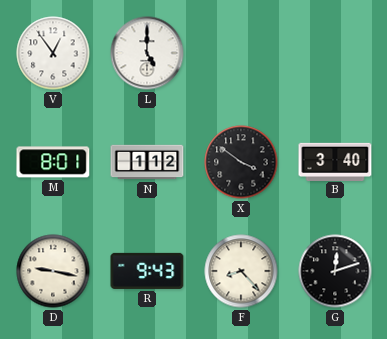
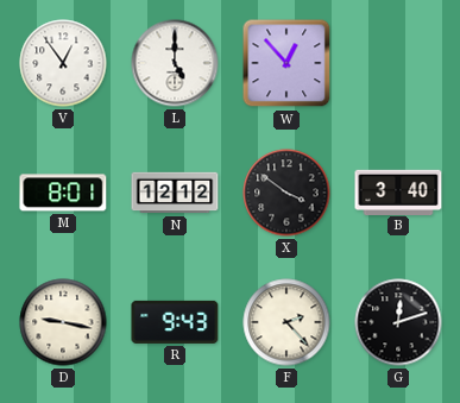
W: none -> 12:53
N: 1:12 -> 12:12
F: 8:23 -> 2:23
